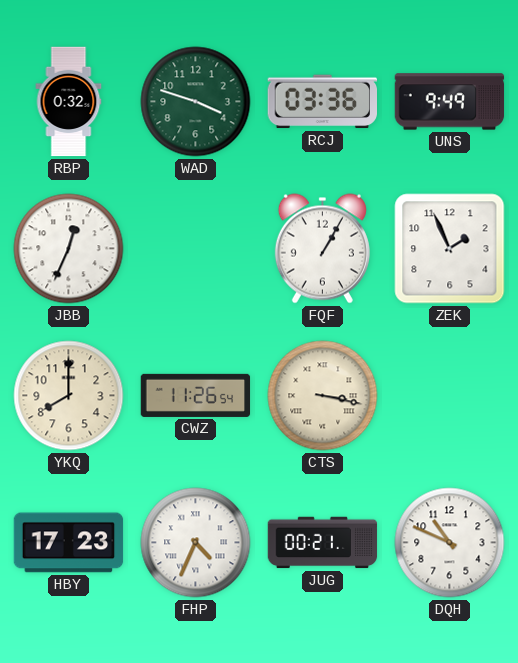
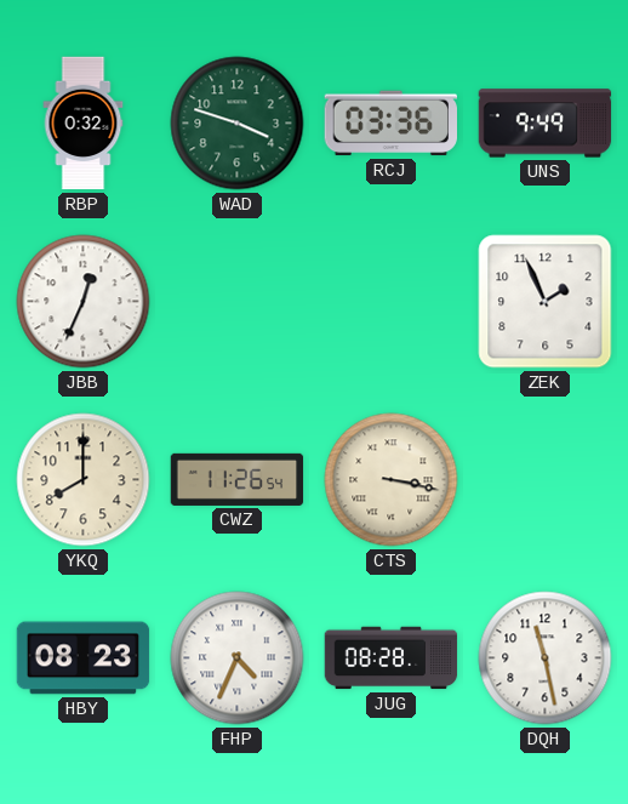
FQF: 1:05 -> none
HBY: 17:23 -> 08:23
JUG: 00:21 -> 08:28
DQH: 10:49 -> 11:28
